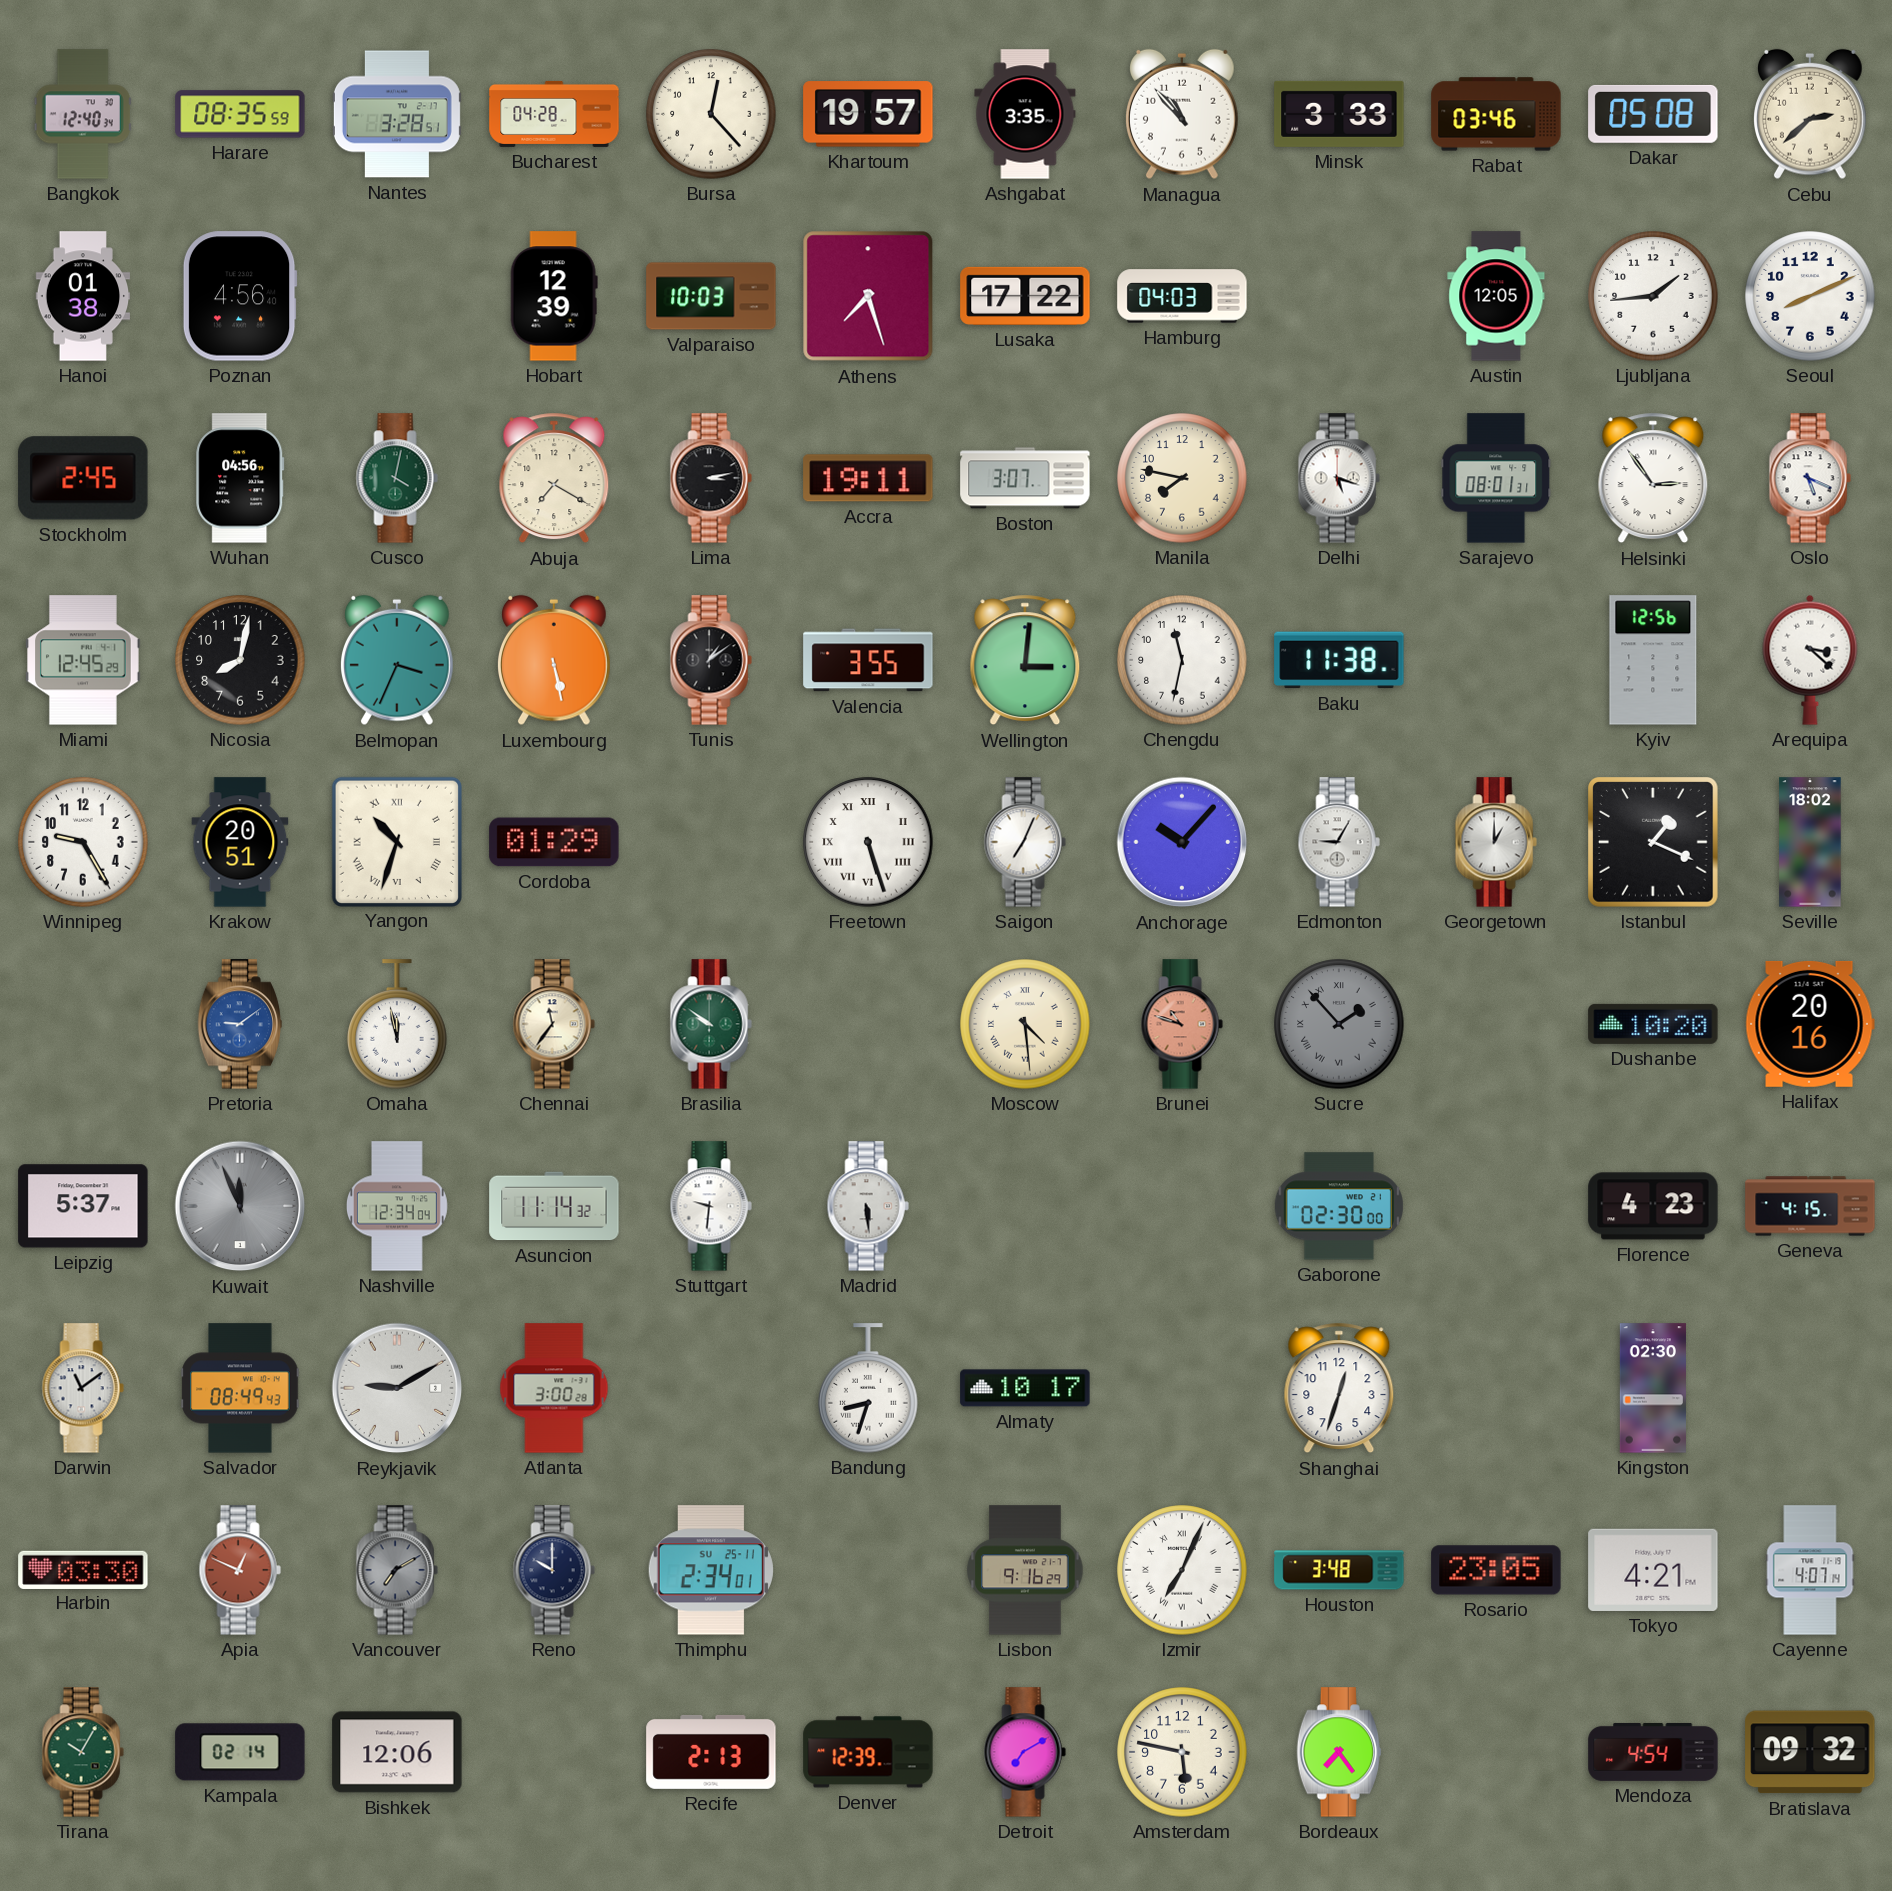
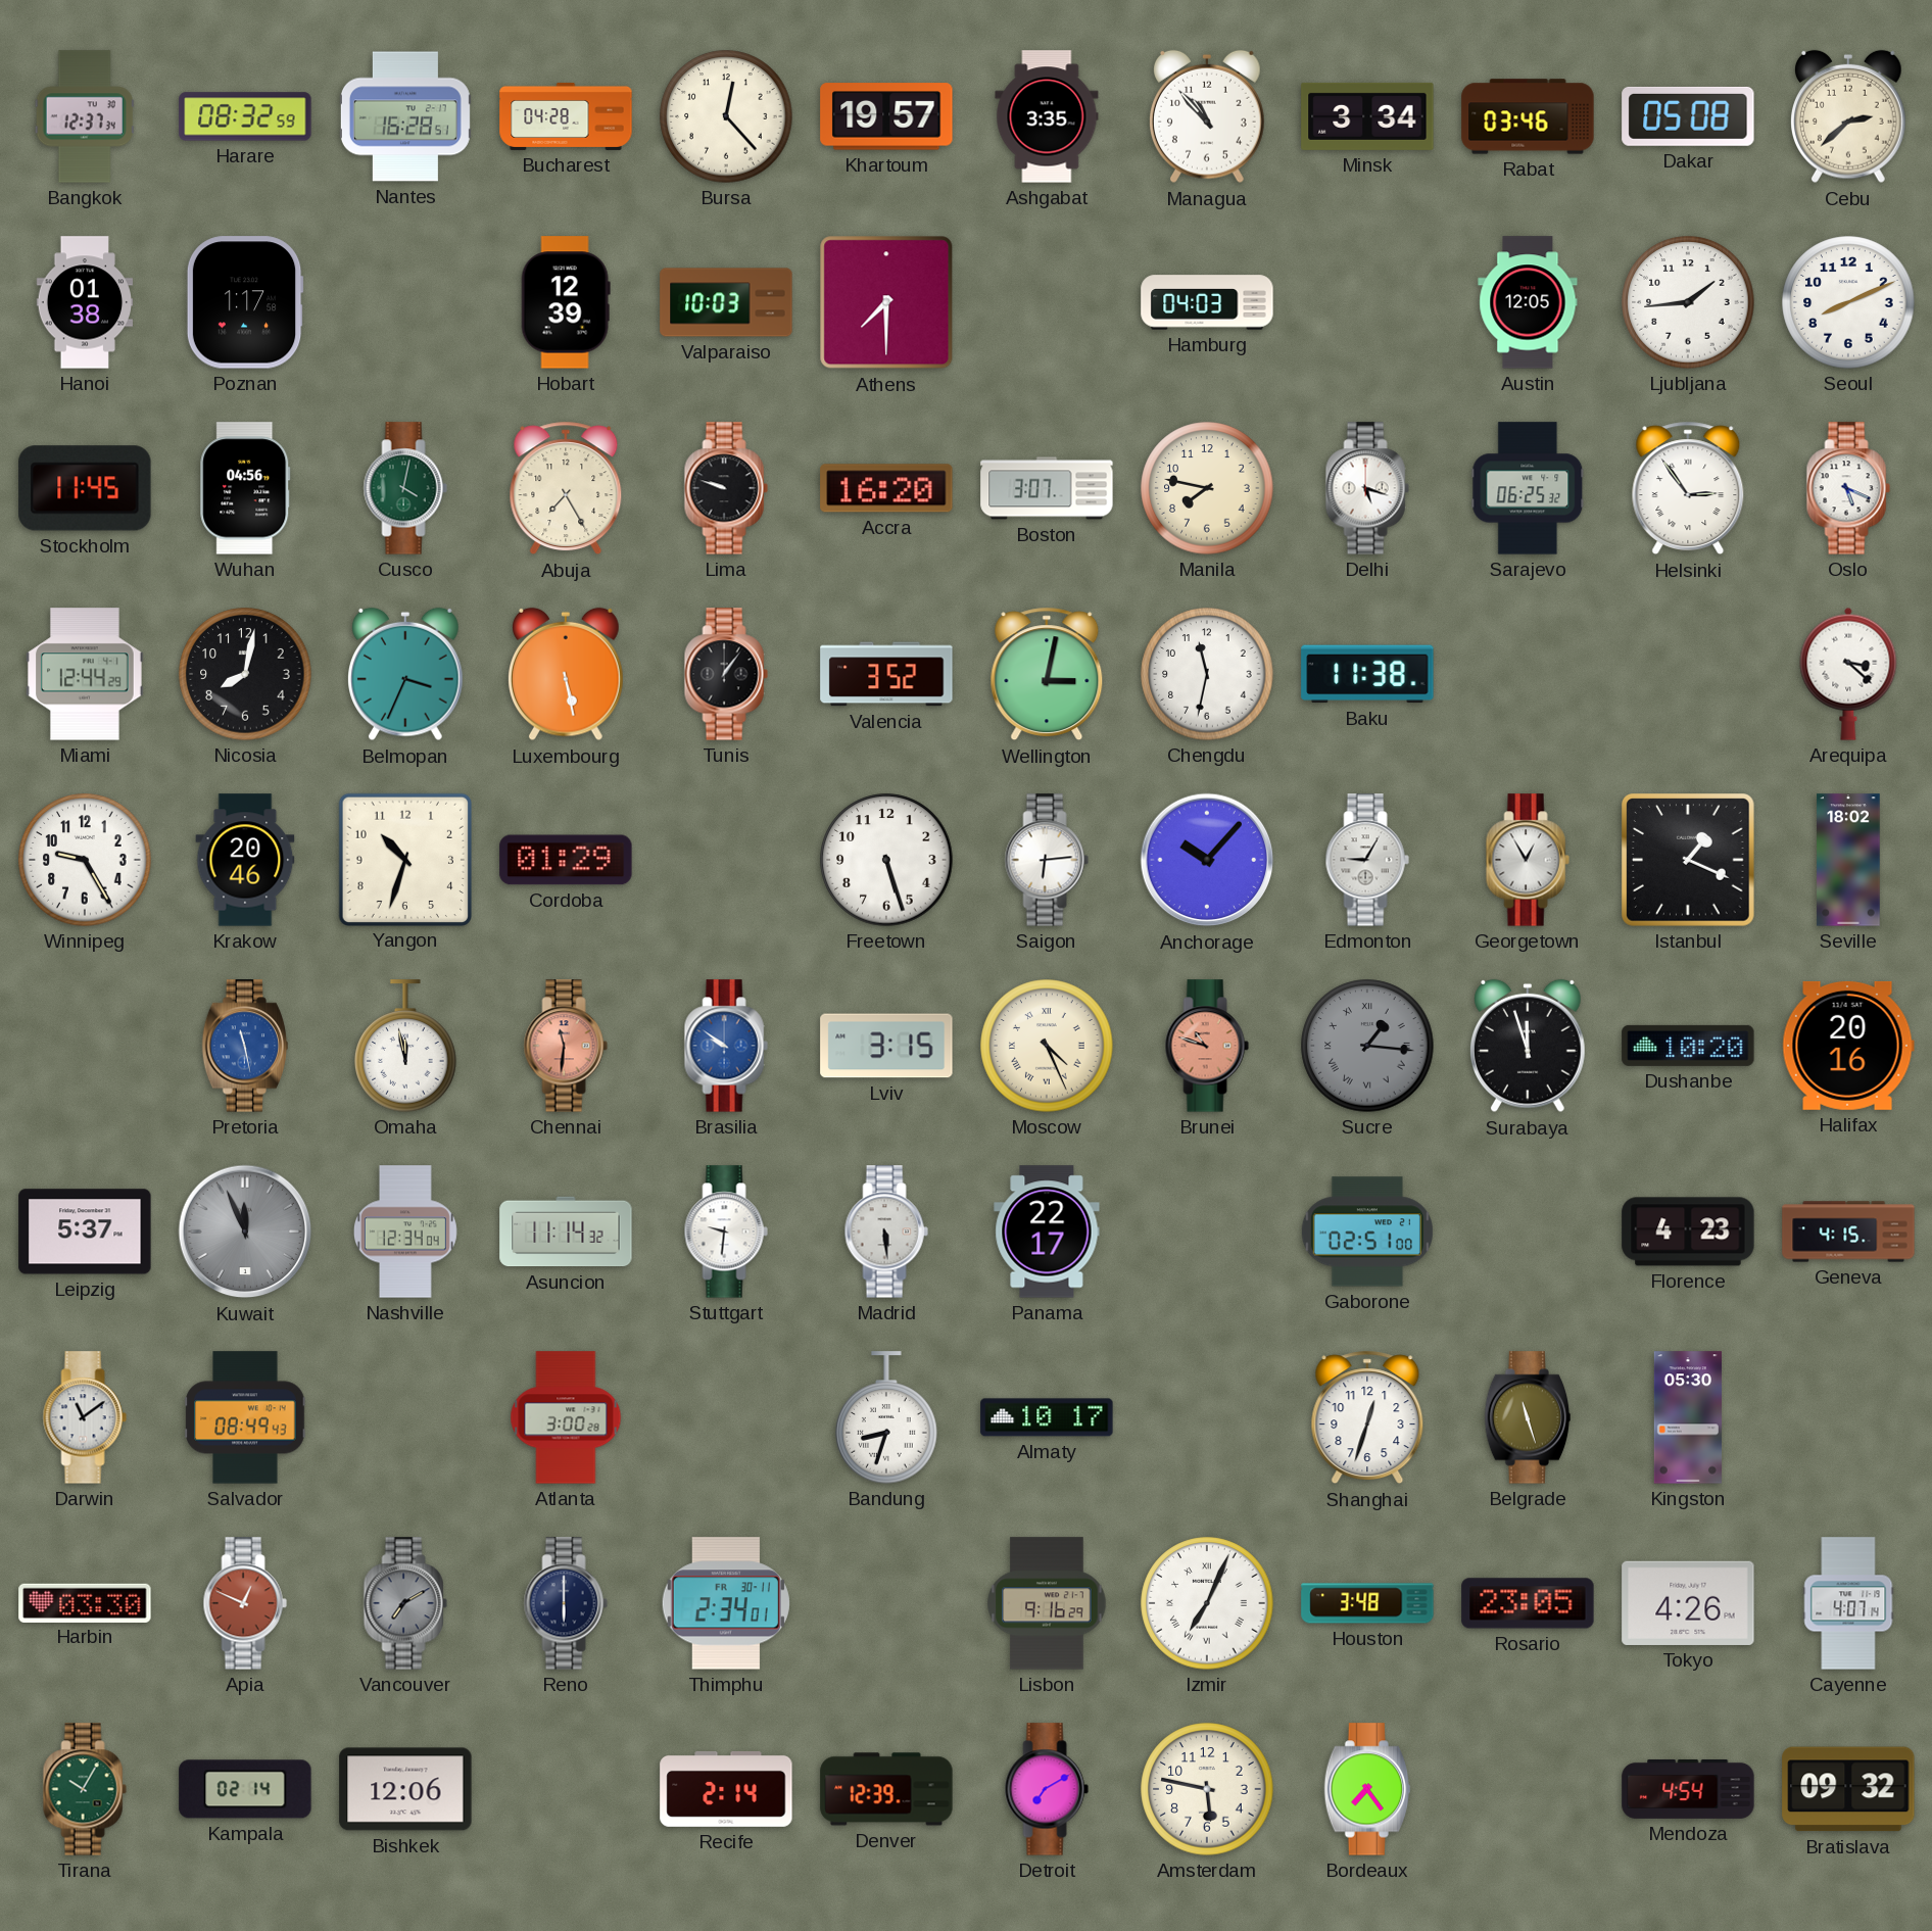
Bangkok: 12:40 -> 12:37
Harare: 08:35 -> 08:32
Nantes: 3:28 -> 16:28
Minsk: 3:33 -> 3:34
Poznan: 4:56 -> 1:17
Athens: 7:27 -> 7:30
Lusaka: 17:22 -> none
Stockholm: 2:45 -> 11:45
Abuja: 7:20 -> 7:25
Lima: 3:13 -> 9:48
Accra: 19:11 -> 16:20
Sarajevo: 08:01 -> 06:25
Miami: 12:45 -> 12:44
Tunis: 1:09 -> 1:06
Valencia: 3:55 -> 3:52
Wellington: 3:01 -> 3:02
Kyiv: 12:56 -> none
Krakow: 20:51 -> 20:46
Yangon numerals: Roman -> Arabic
Freetown numerals: Roman -> Arabic
Saigon: 7:04 -> 6:14
Georgetown: 1:00 -> 12:55
Pretoria: 9:09 -> 11:28
Chennai: 11:36 -> 11:31
Chennai dial: cream -> salmon
Brasilia dial: green -> blue
Lviv: none -> 3:15
Moscow: 4:29 -> 4:26
Sucre: 1:53 -> 1:16
Surabaya: none -> 11:57
Panama: none -> 22:17
Gaborone: 02:30 -> 02:51
Reykjavik: 9:10 -> none
Belgrade: none -> 11:27
Kingston: 02:30 -> 05:30
Reno: 10:00 -> 6:00
Thimphu date: SU 25-11 -> FR 30-11
Tokyo: 4:21 -> 4:26
Recife: 2:13 -> 2:14
